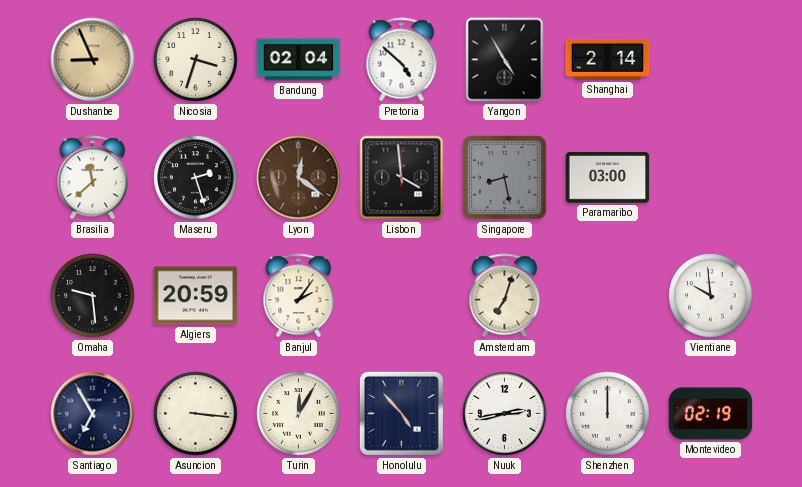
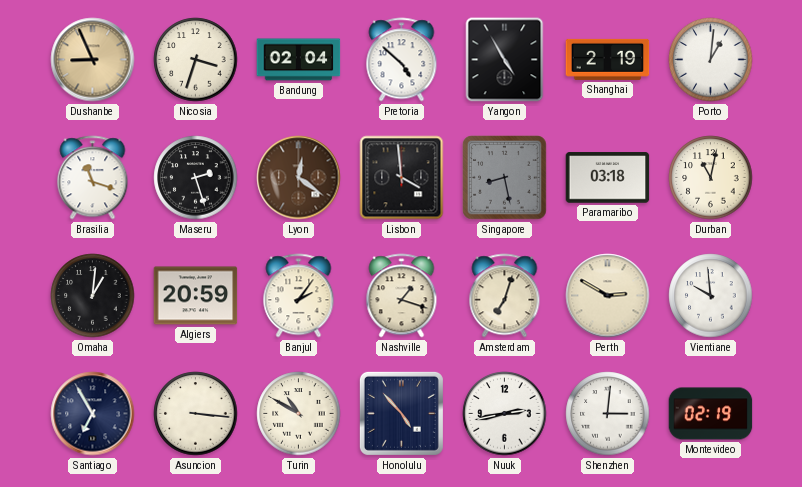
Shanghai: 2:14 -> 2:19
Porto: none -> 1:01
Brasilia: 11:38 -> 11:18
Paramaribo: 03:00 -> 03:18
Durban: none -> 11:02
Omaha: 9:29 -> 1:01
Nashville: none -> 1:18
Perth: none -> 2:50
Turin: 12:05 -> 10:50
Shenzhen: 12:00 -> 3:01
